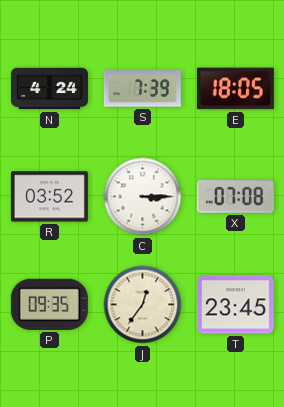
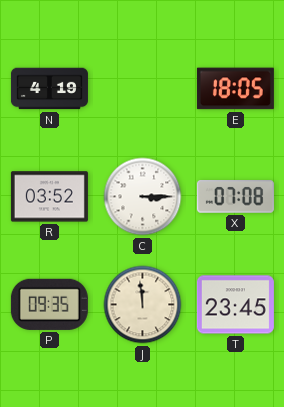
N: 4:24 -> 4:19
S: 7:39 -> none
J: 12:36 -> 11:59
